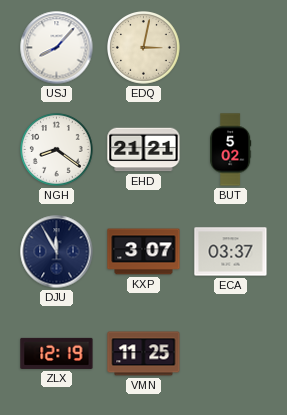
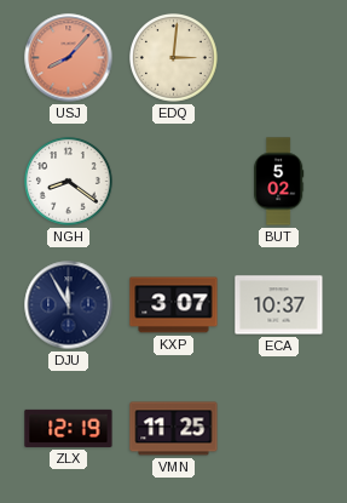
USJ dial: white -> salmon
EDQ: 3:02 -> 3:01
EHD: 21:21 -> none
ECA: 03:37 -> 10:37
